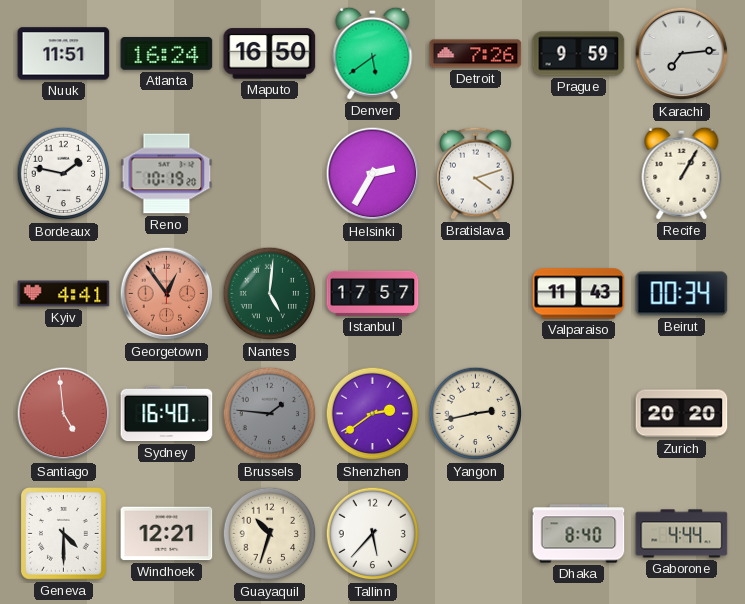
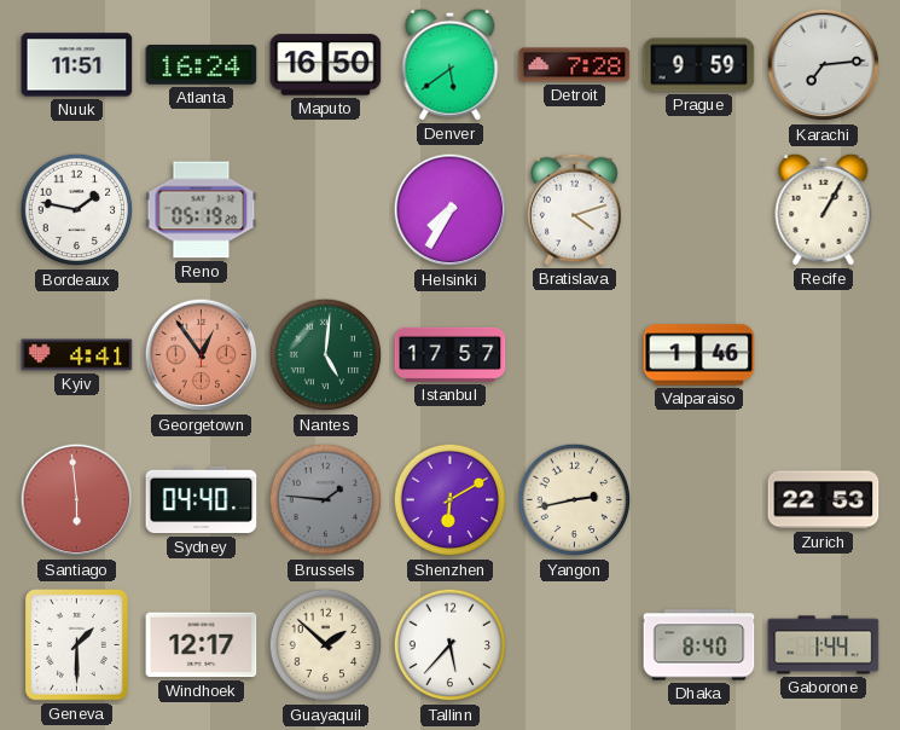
Detroit: 7:26 -> 7:28
Reno: 10:19 -> 05:19
Helsinki: 2:35 -> 7:35
Valparaiso: 11:43 -> 1:46
Beirut: 00:34 -> none
Santiago: 4:59 -> 5:59
Sydney: 16:40 -> 04:40
Shenzhen: 2:39 -> 6:10
Zurich: 20:20 -> 22:53
Geneva: 4:30 -> 1:30
Windhoek: 12:21 -> 12:17
Guayaquil: 10:33 -> 1:52
Gaborone: 4:44 -> 1:44
